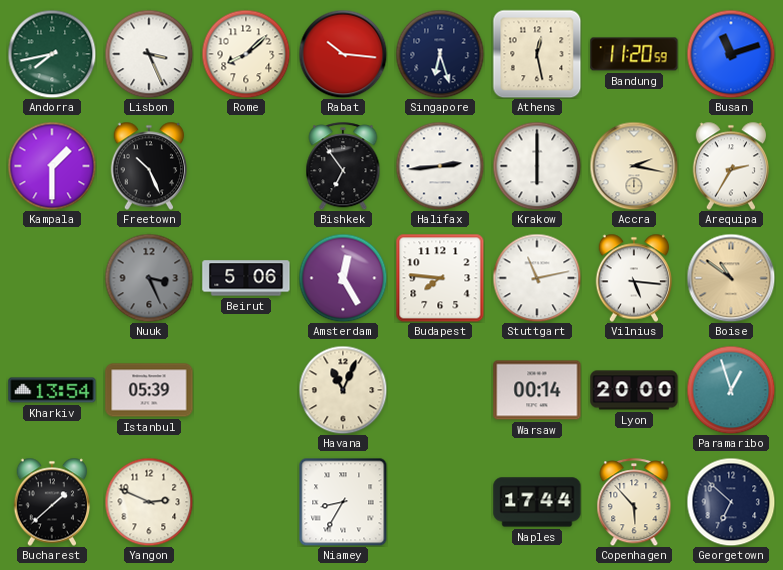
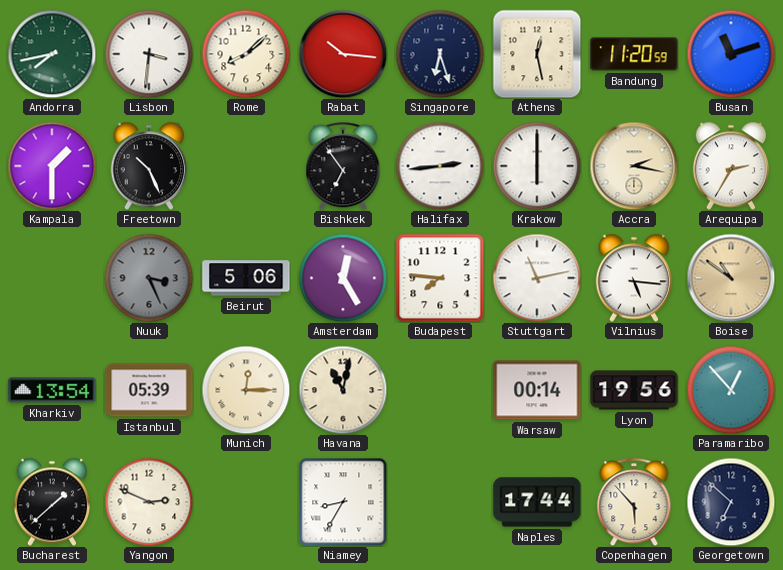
Lisbon: 3:26 -> 3:31
Munich: none -> 12:15
Havana: 11:04 -> 11:02
Lyon: 20:00 -> 19:56
Paramaribo: 12:57 -> 12:53
